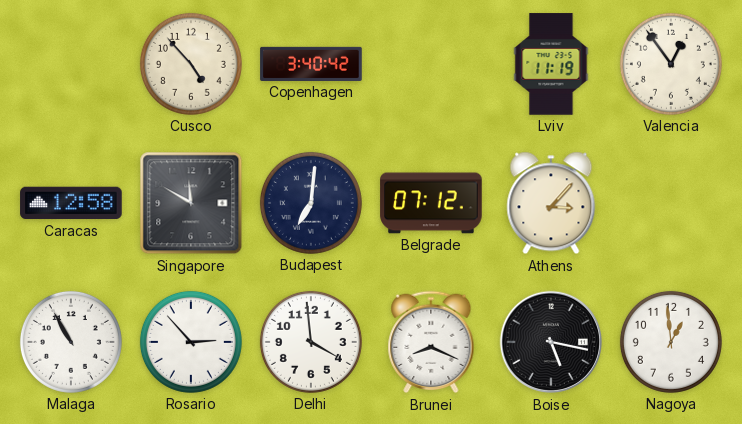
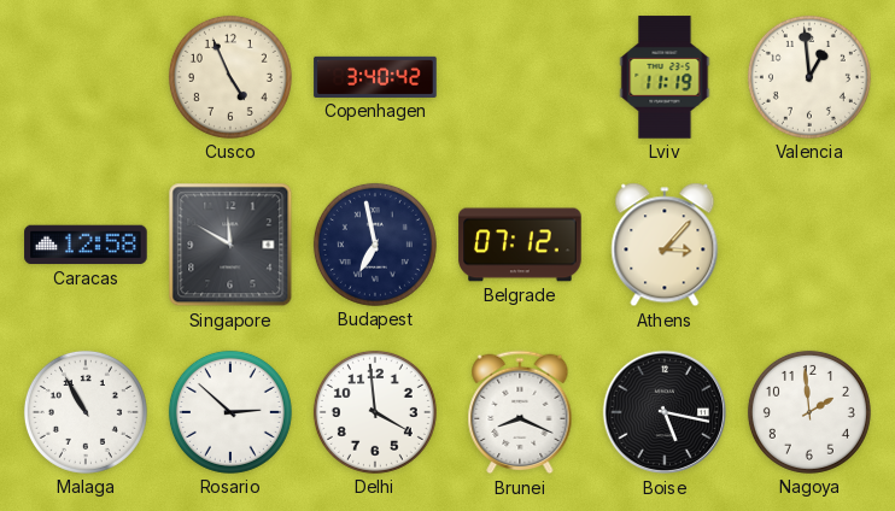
Cusco: 4:53 -> 4:56
Valencia: 12:54 -> 12:59
Budapest: 7:01 -> 6:58
Rosario: 2:53 -> 2:52
Nagoya: 12:59 -> 1:59
